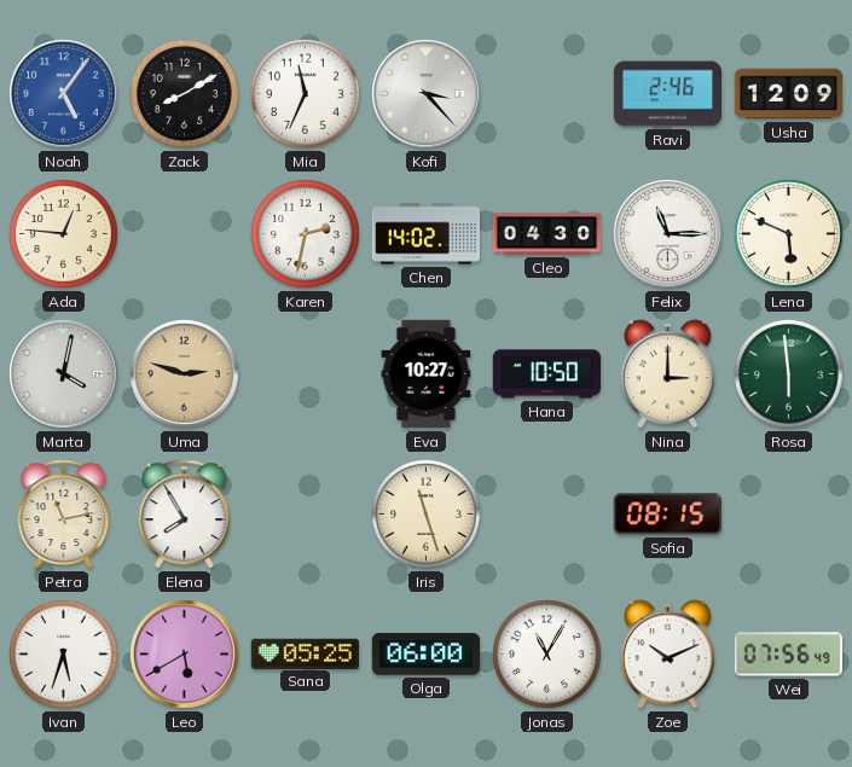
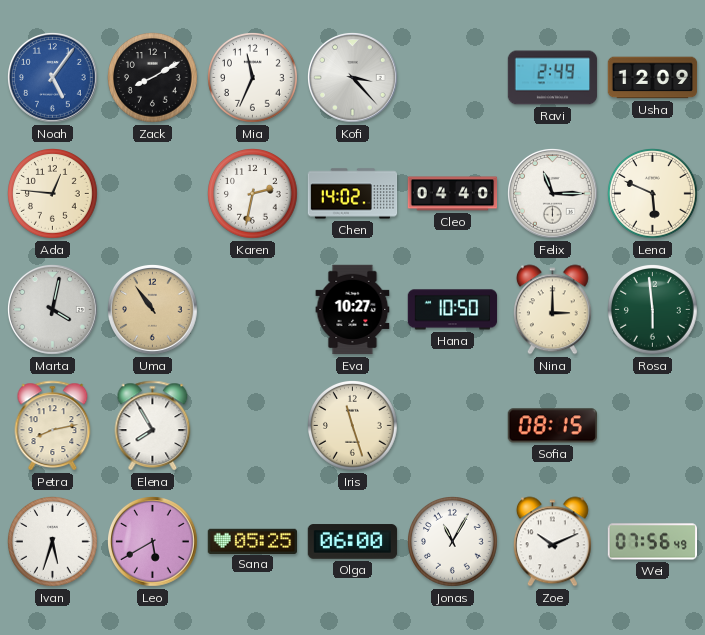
Ravi: 2:46 -> 2:49
Cleo: 04:30 -> 04:40
Uma: 2:48 -> 10:54
Petra: 11:13 -> 8:13
